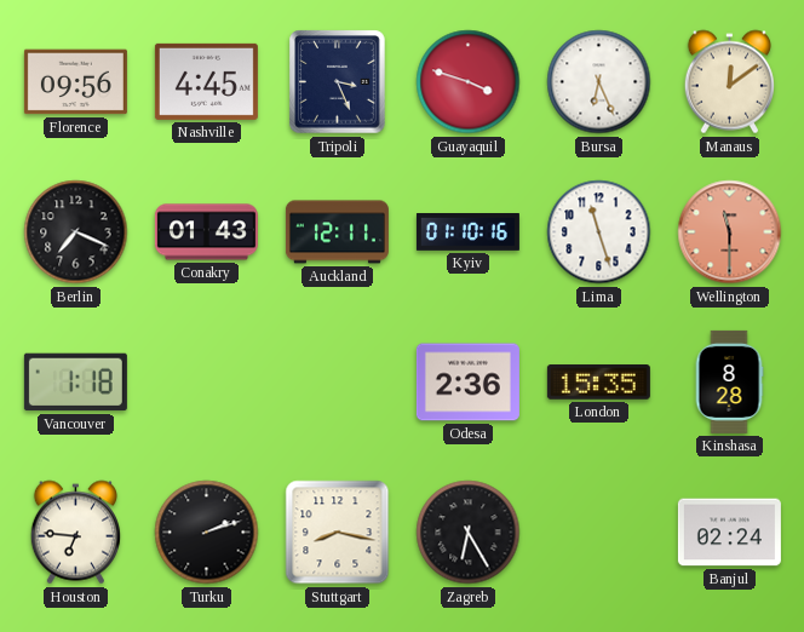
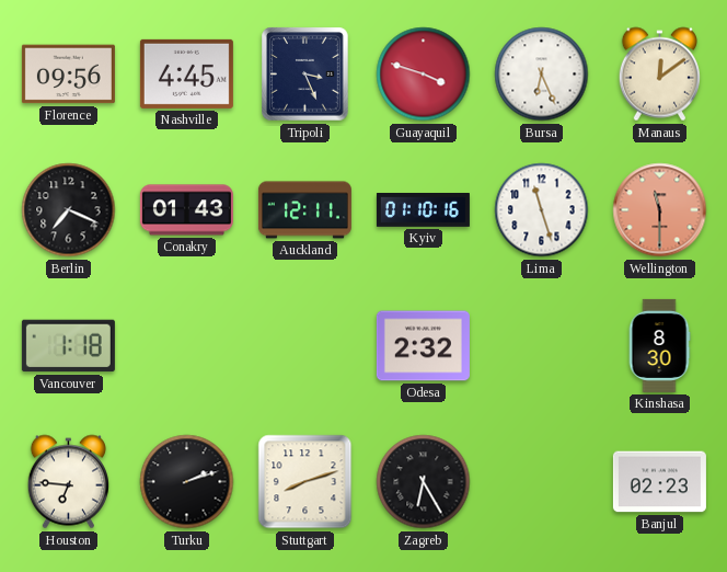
Odesa: 2:36 -> 2:32
London: 15:35 -> none
Kinshasa: 8:28 -> 8:30
Stuttgart: 8:17 -> 8:12
Banjul: 02:24 -> 02:23
